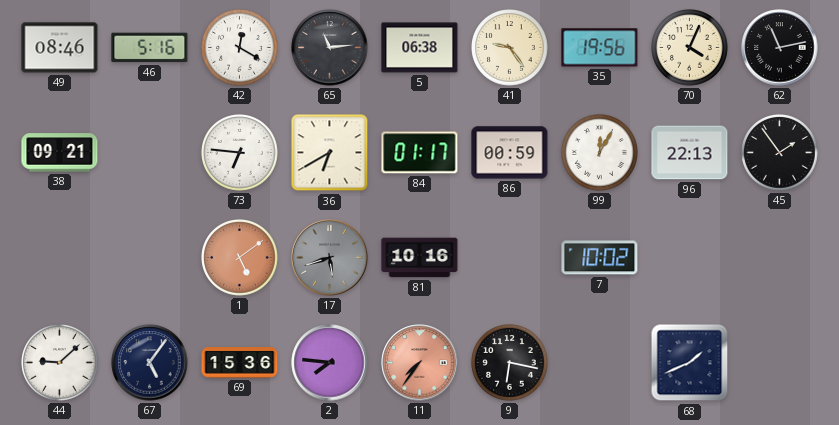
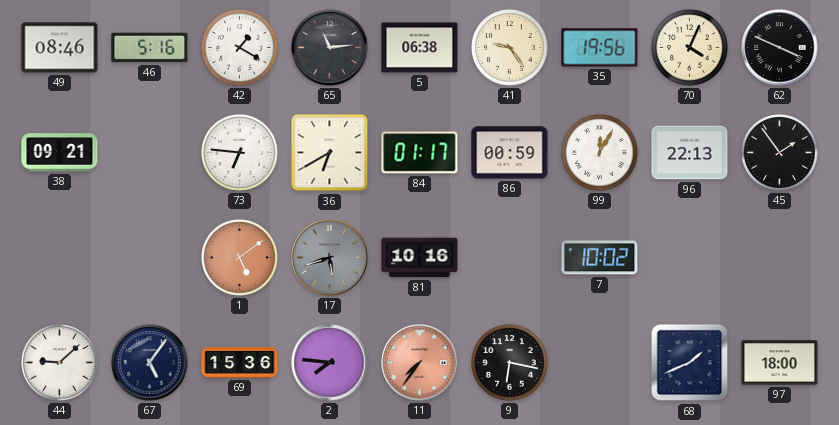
42: 12:20 -> 1:20
62: 11:13 -> 3:49
97: none -> 18:00
